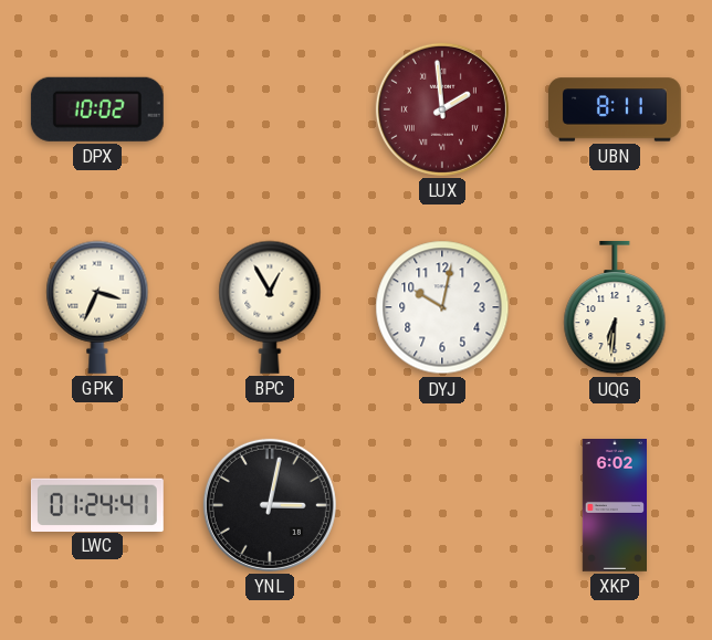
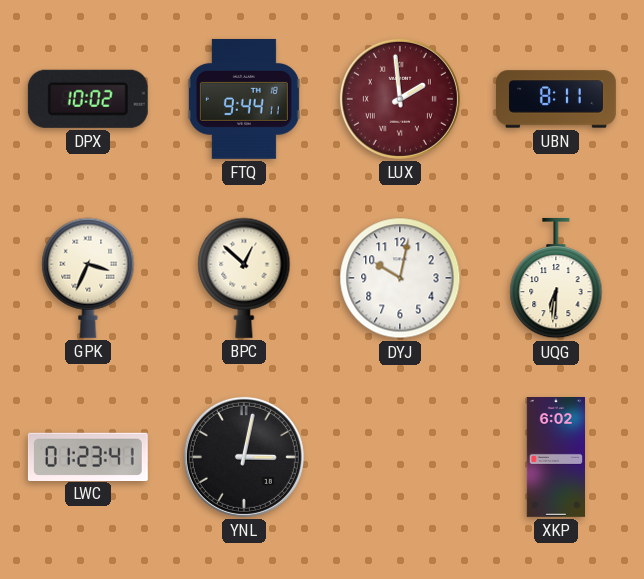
FTQ: none -> 9:44
BPC: 12:55 -> 12:52
LWC: 01:24 -> 01:23
